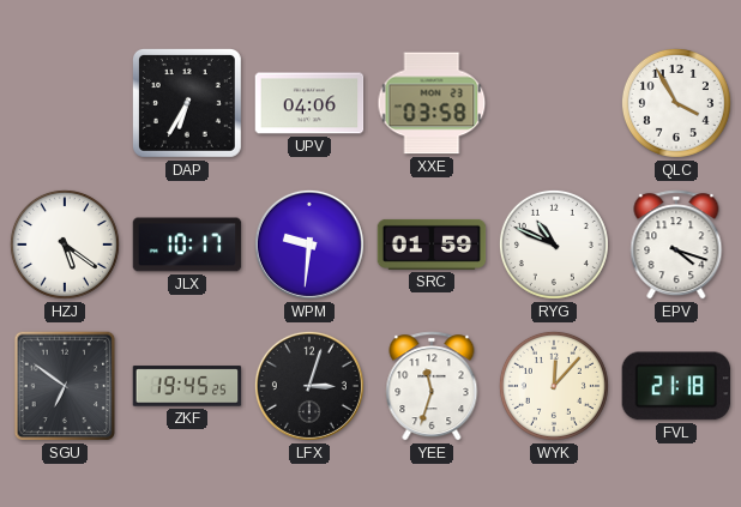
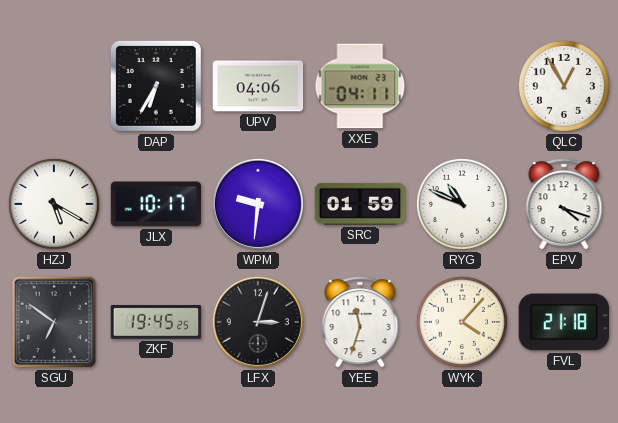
XXE: 03:58 -> 04:11
QLC: 3:55 -> 12:55
HZJ: 5:21 -> 5:20
WYK: 12:07 -> 4:07
